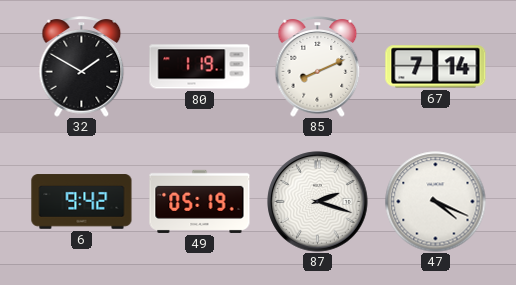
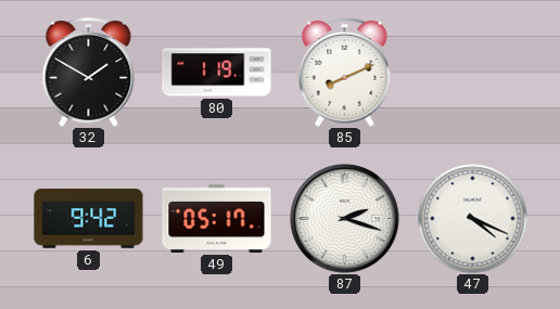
67: 7:14 -> none
49: 05:19 -> 05:17
